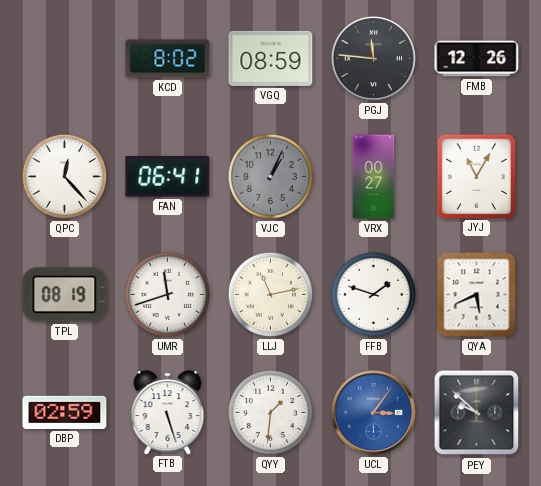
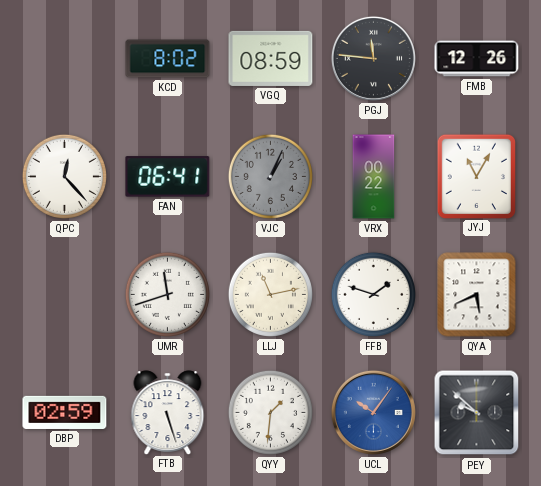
VRX: 00:27 -> 00:22
TPL: 08:19 -> none
UCL: 3:06 -> 10:06
